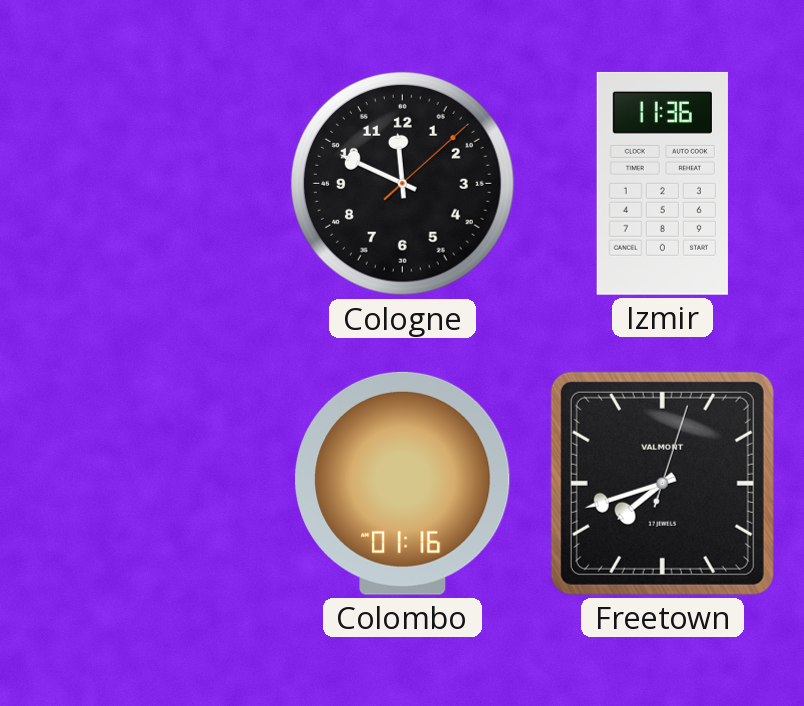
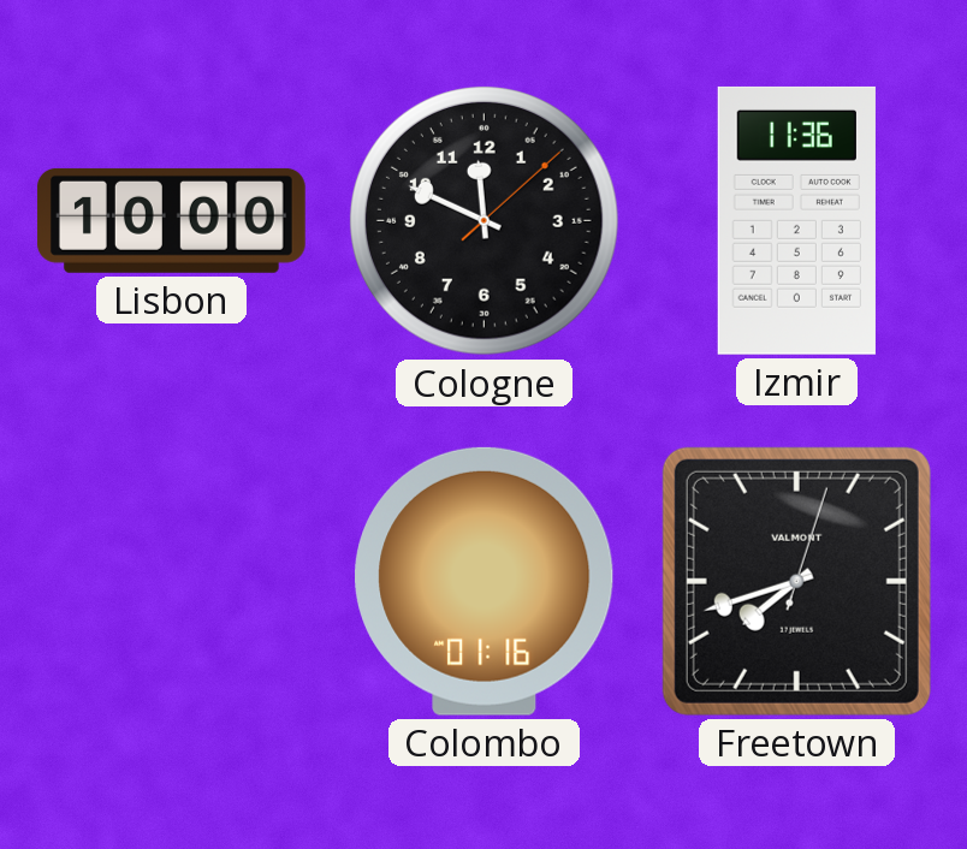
Lisbon: none -> 10:00
